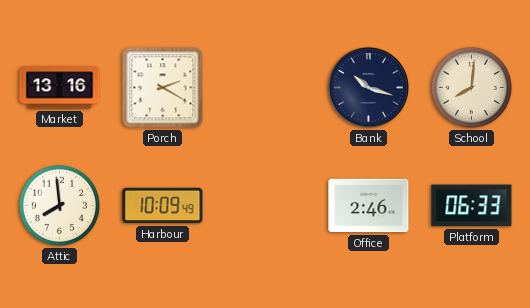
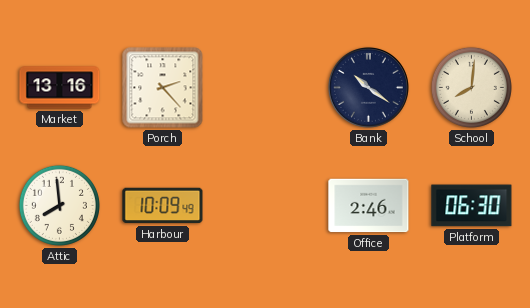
Porch: 2:20 -> 2:23
Bank: 10:18 -> 10:21
Platform: 06:33 -> 06:30
